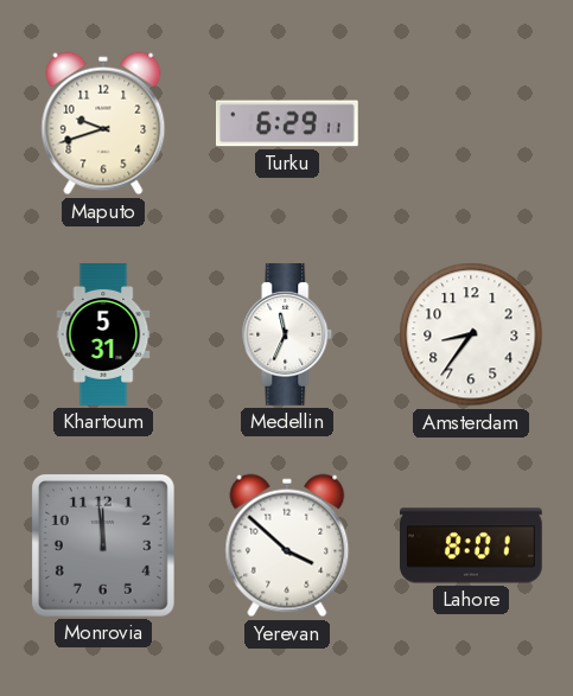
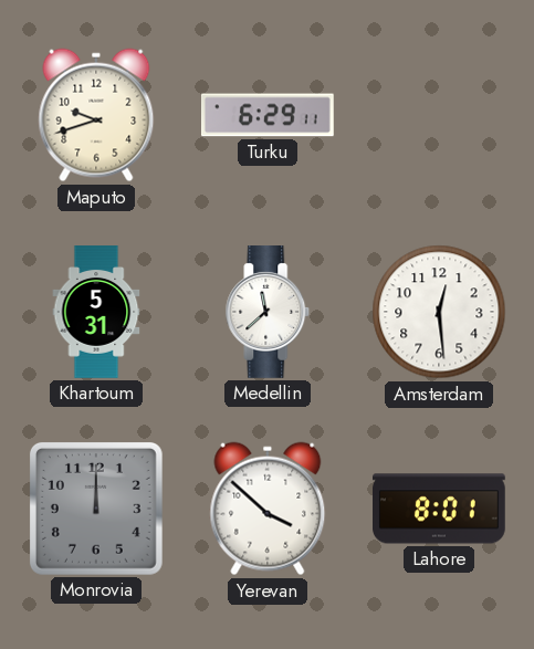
Medellin: 11:34 -> 11:38
Amsterdam: 8:36 -> 12:29
Monrovia: 11:59 -> 12:00
